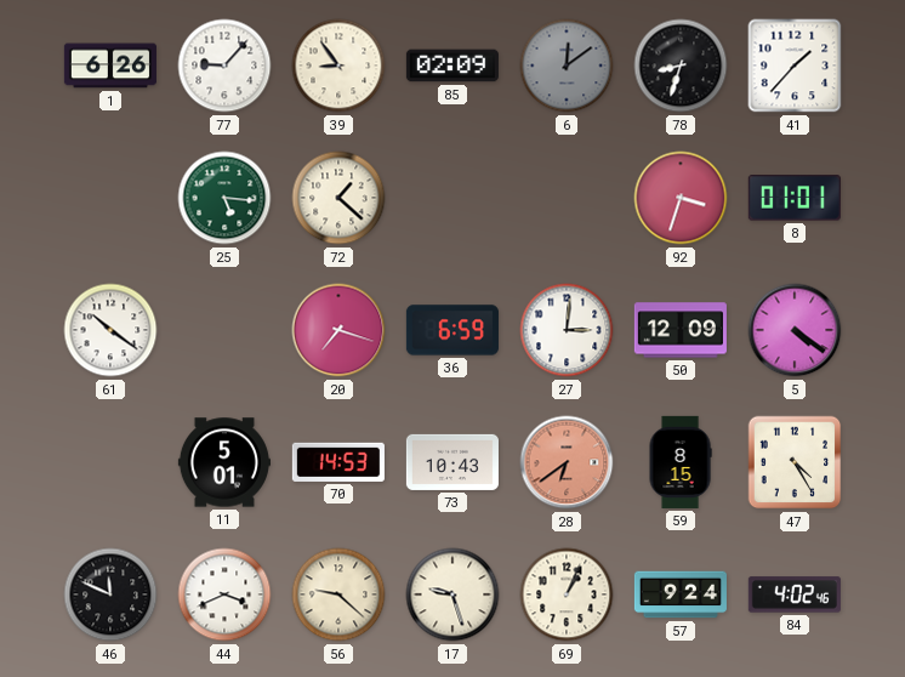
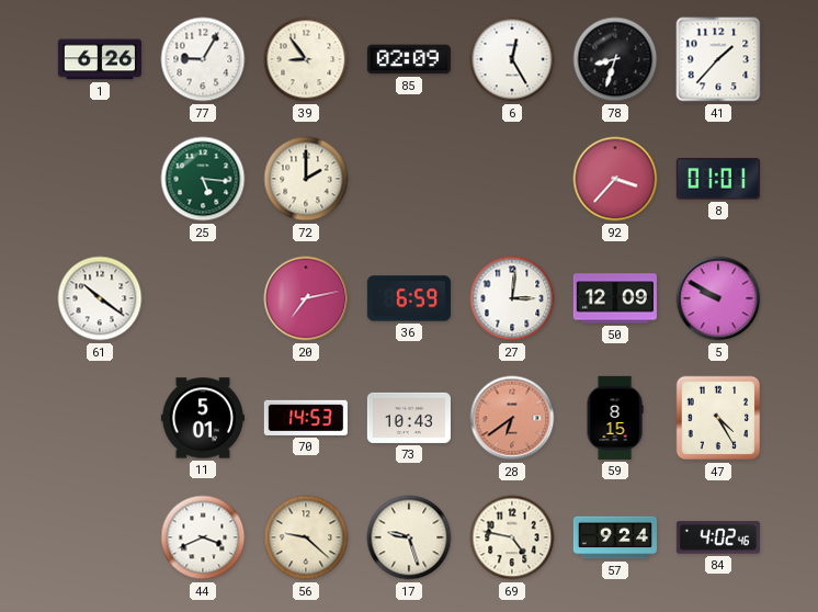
77: 9:07 -> 9:05
6: 12:09 -> 12:25
6 dial: grey -> white
72: 1:22 -> 2:00
92: 3:33 -> 3:37
20: 7:18 -> 7:13
5: 4:21 -> 9:50
46: 11:49 -> none
69: 1:04 -> 4:47
